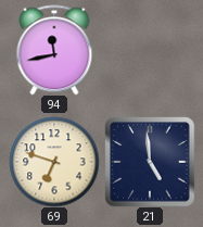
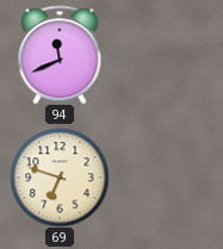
94: 11:43 -> 11:41
21: 4:59 -> none
